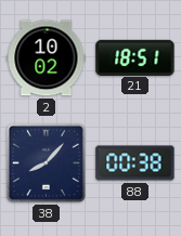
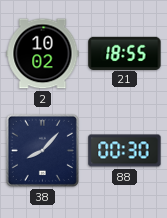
21: 18:51 -> 18:55
88: 00:38 -> 00:30
